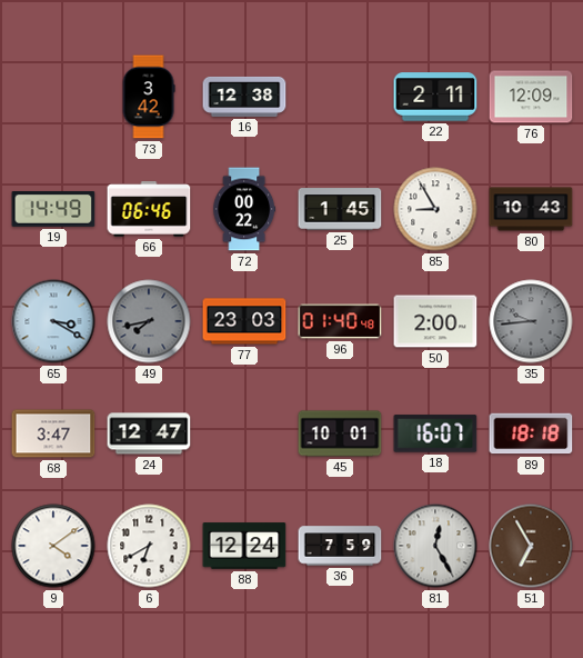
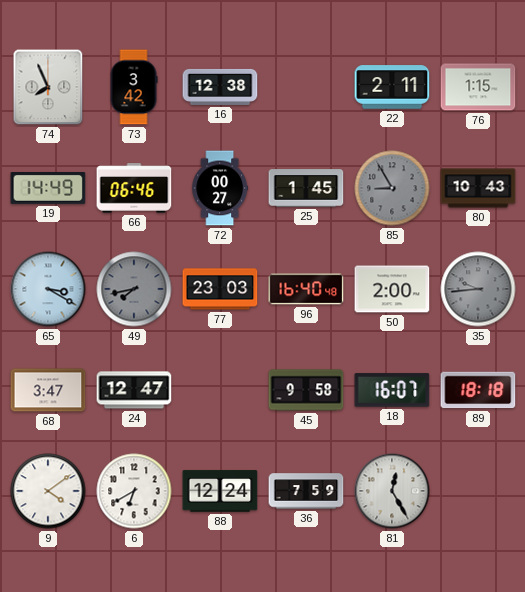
74: none -> 7:56
76: 12:09 -> 1:15
72: 00:22 -> 00:27
85 dial: white -> grey
96: 01:40 -> 16:40
45: 10:01 -> 9:58
51: 6:55 -> none
